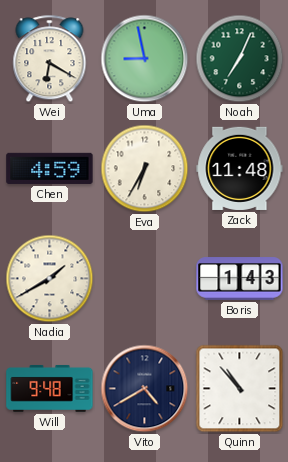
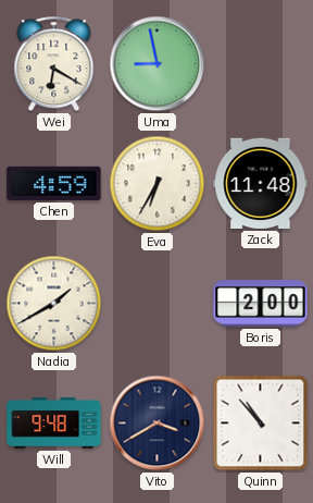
Noah: 7:04 -> none
Boris: 1:43 -> 2:00
Vito: 4:40 -> 3:40
